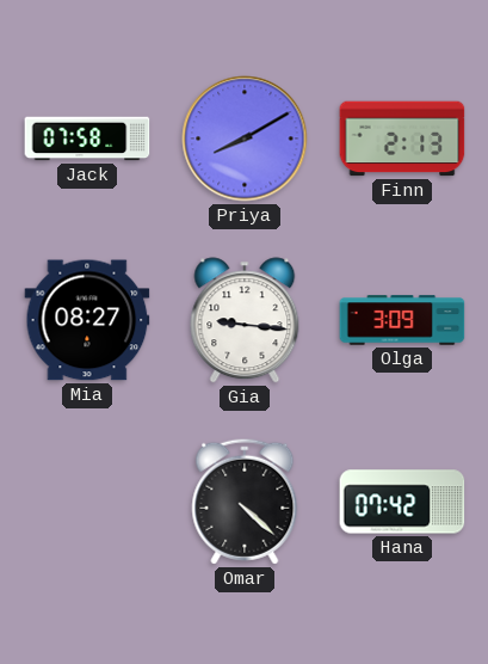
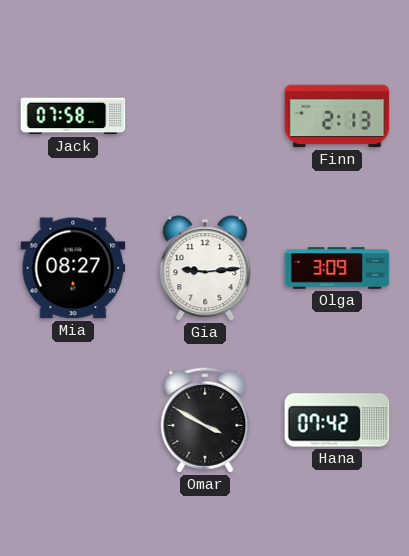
Priya: 8:10 -> none
Gia: 9:16 -> 9:14
Omar: 4:22 -> 3:50
